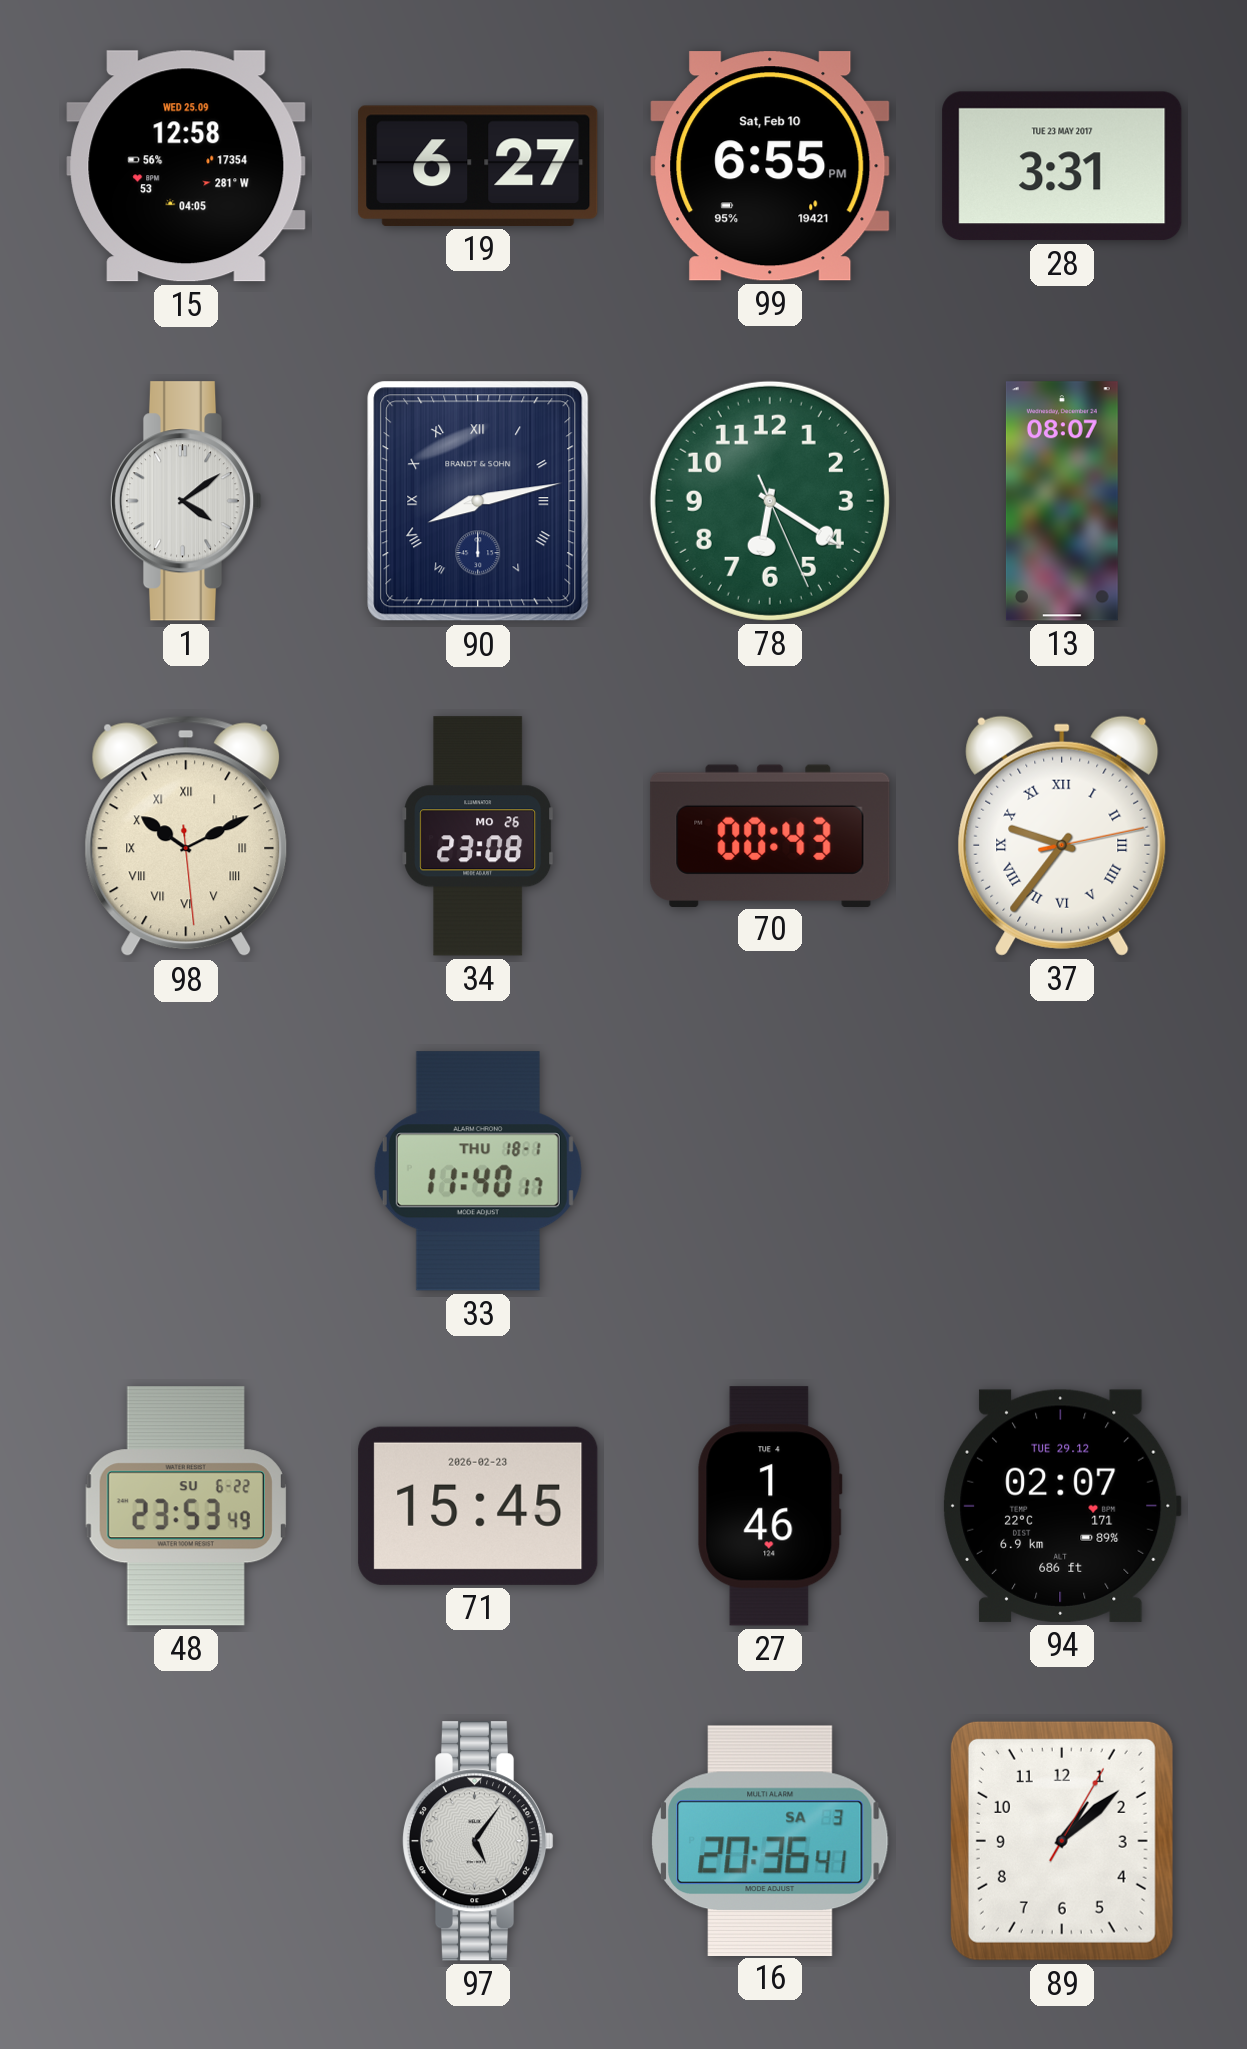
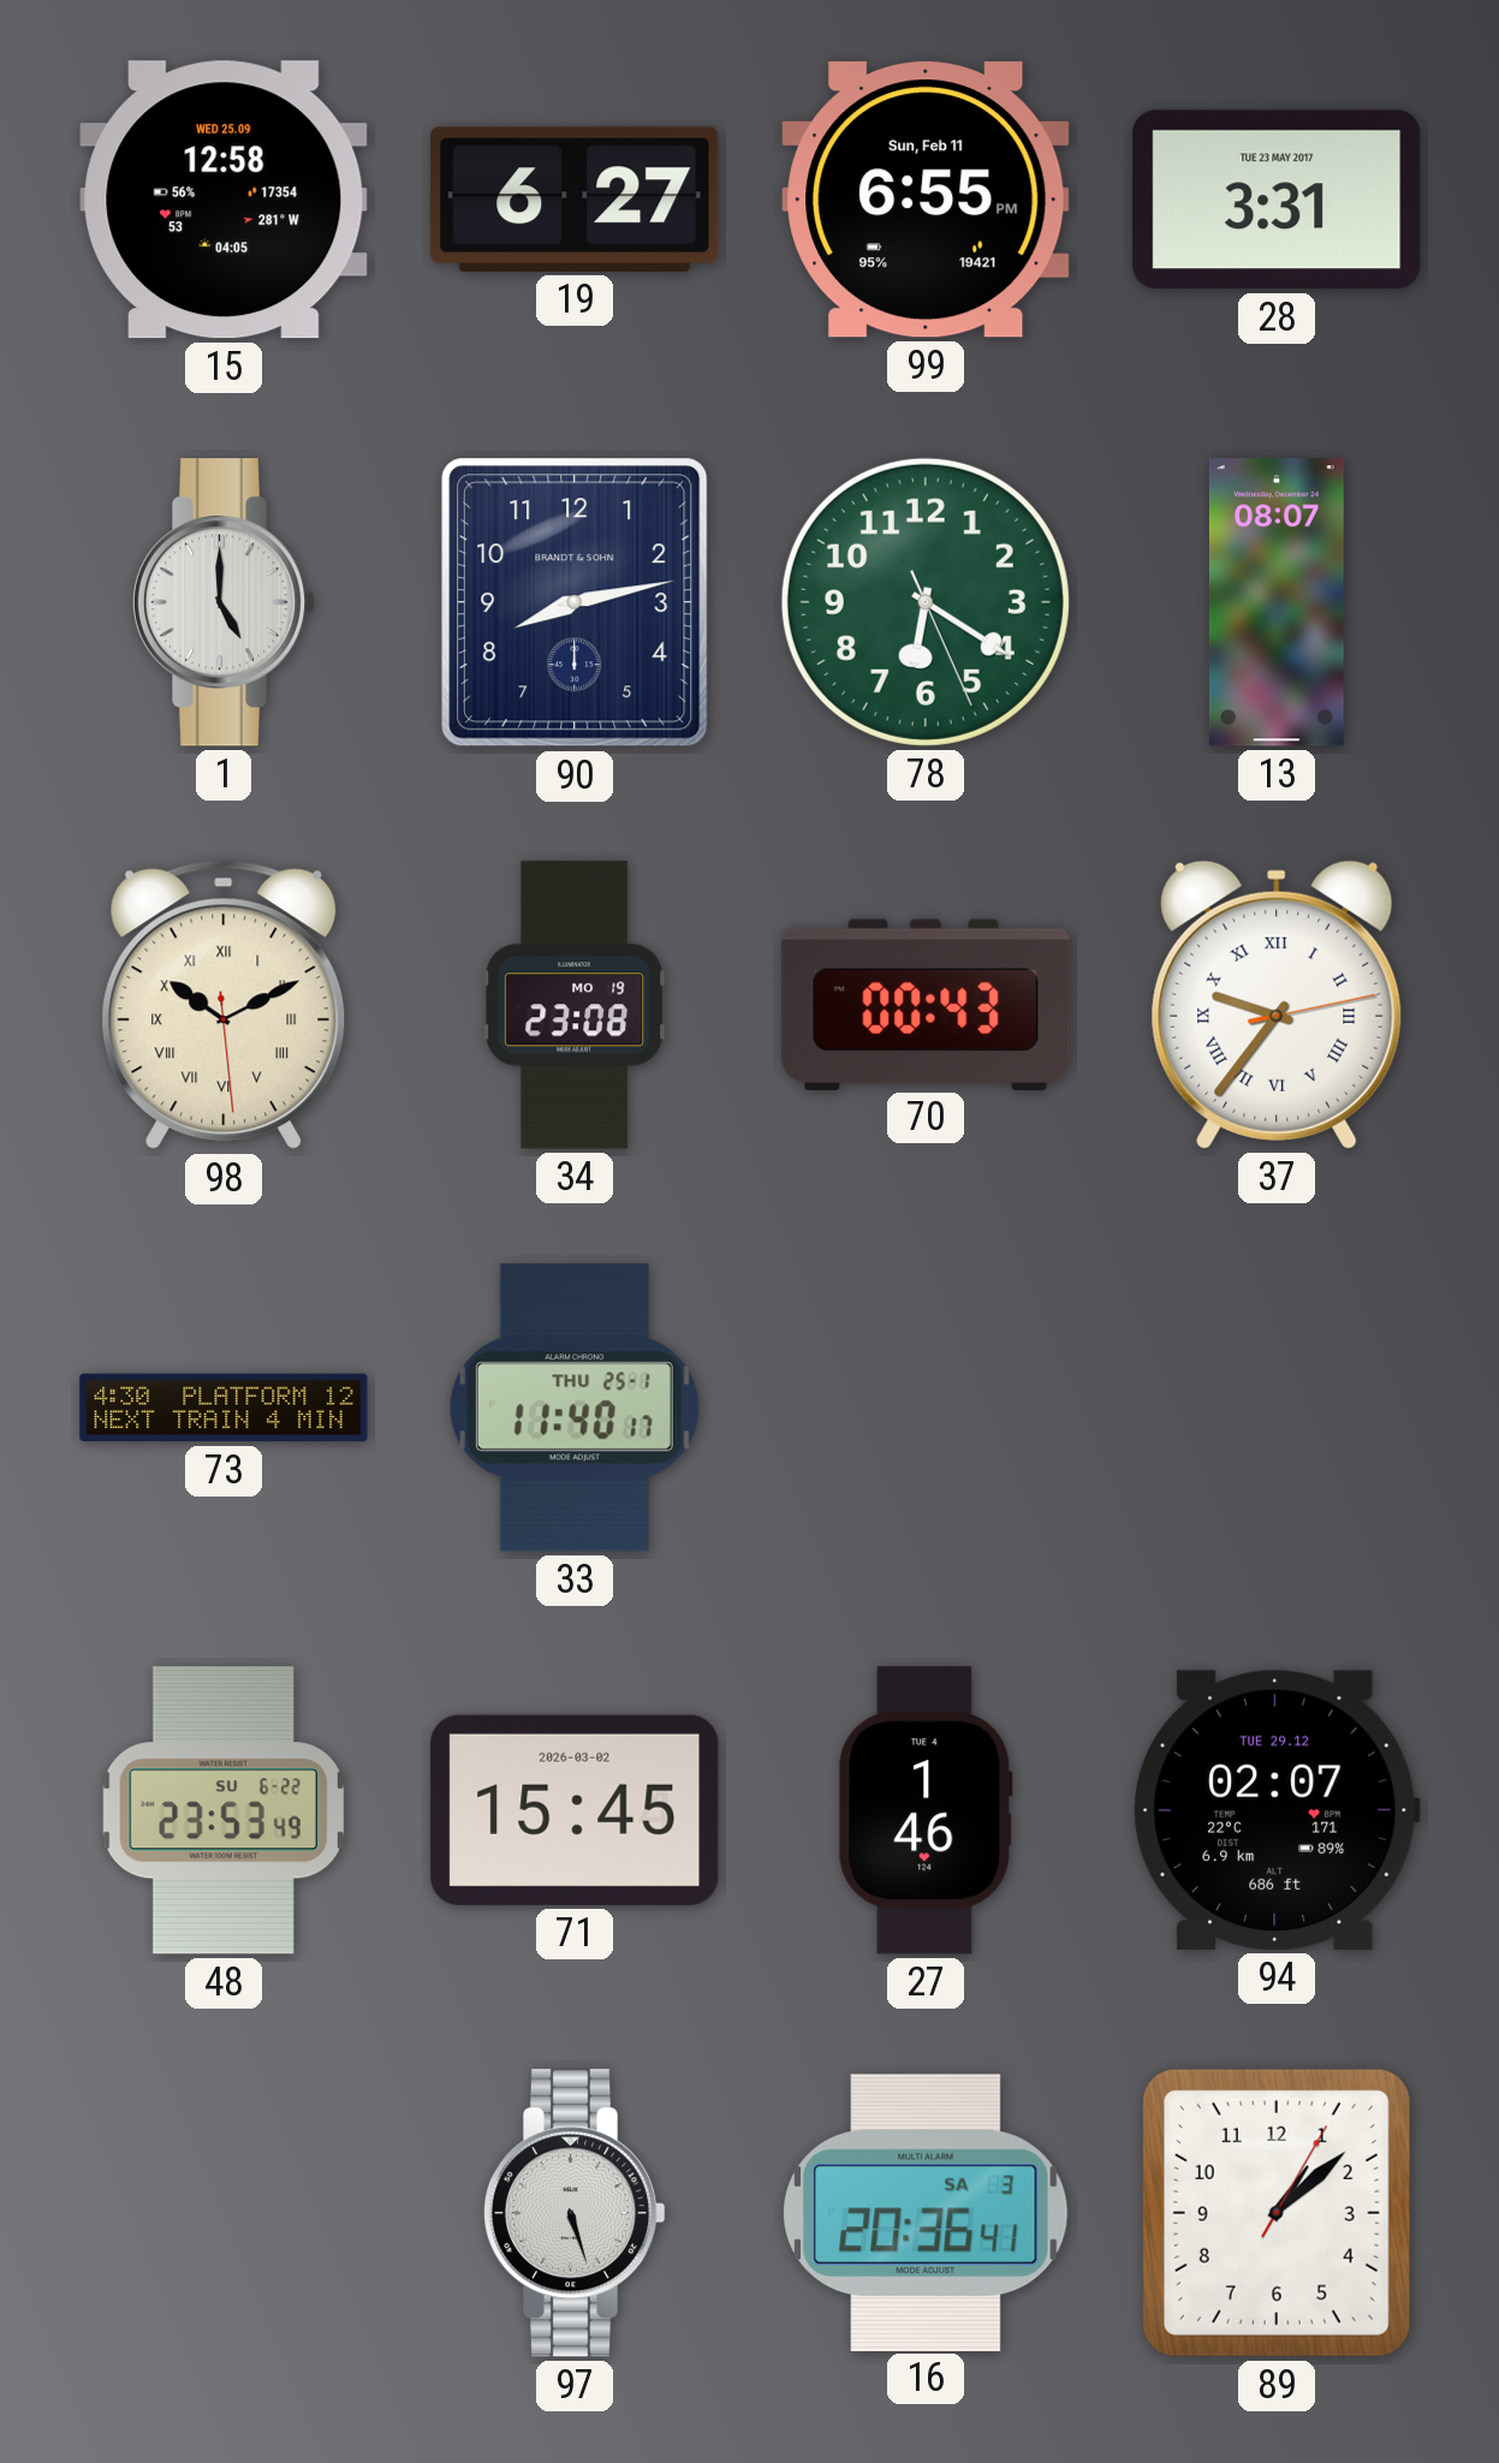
99 date: Sat, Feb 10 -> Sun, Feb 11
1: 4:09 -> 5:00
90 numerals: Roman -> Arabic
34 date: MO 26 -> MO 19
73: none -> 4:30
33 date: THU 18-1 -> THU 25-1
71 date: 2026-02-23 -> 2026-03-02
97: 5:06 -> 5:27
